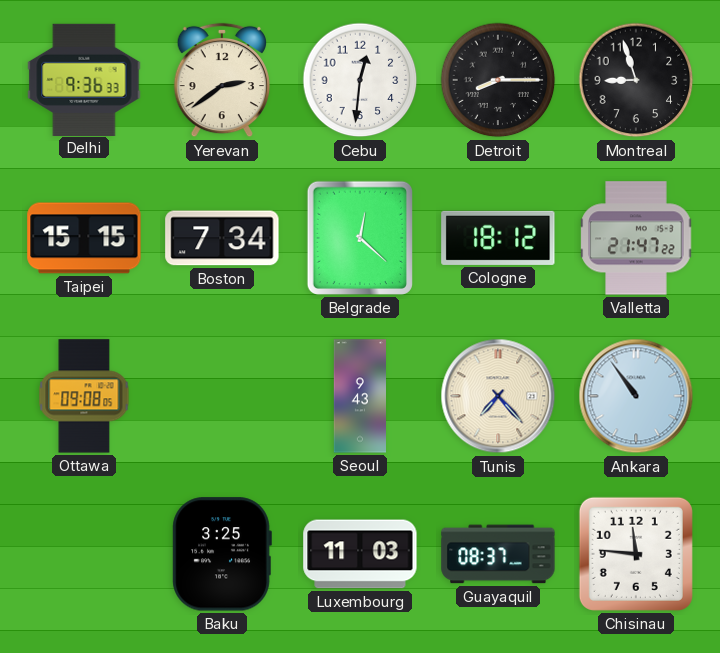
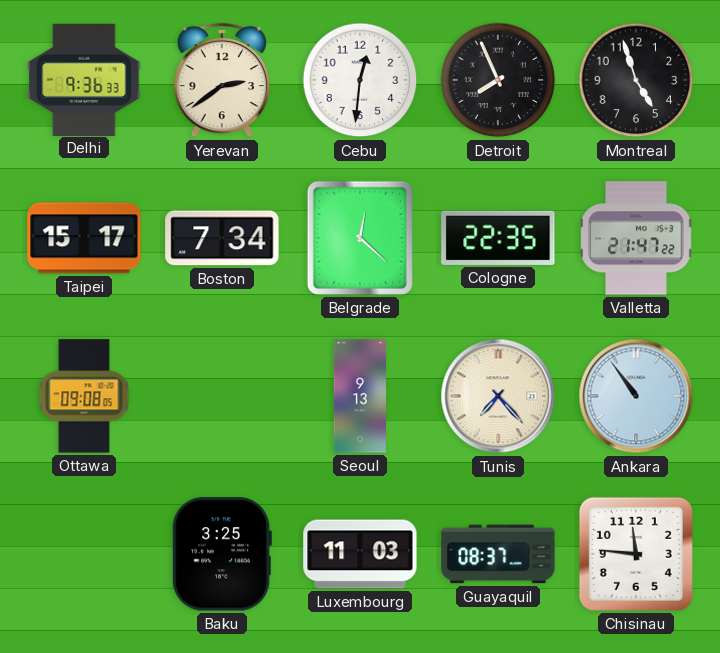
Detroit: 8:15 -> 7:56
Montreal: 8:57 -> 4:57
Taipei: 15:15 -> 15:17
Cologne: 18:12 -> 22:35
Seoul: 9:43 -> 9:13
